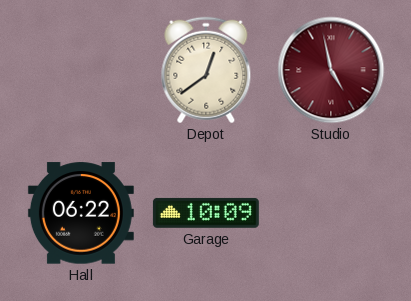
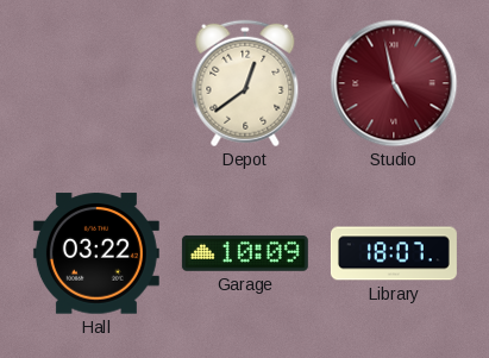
Hall: 06:22 -> 03:22
Library: none -> 18:07
